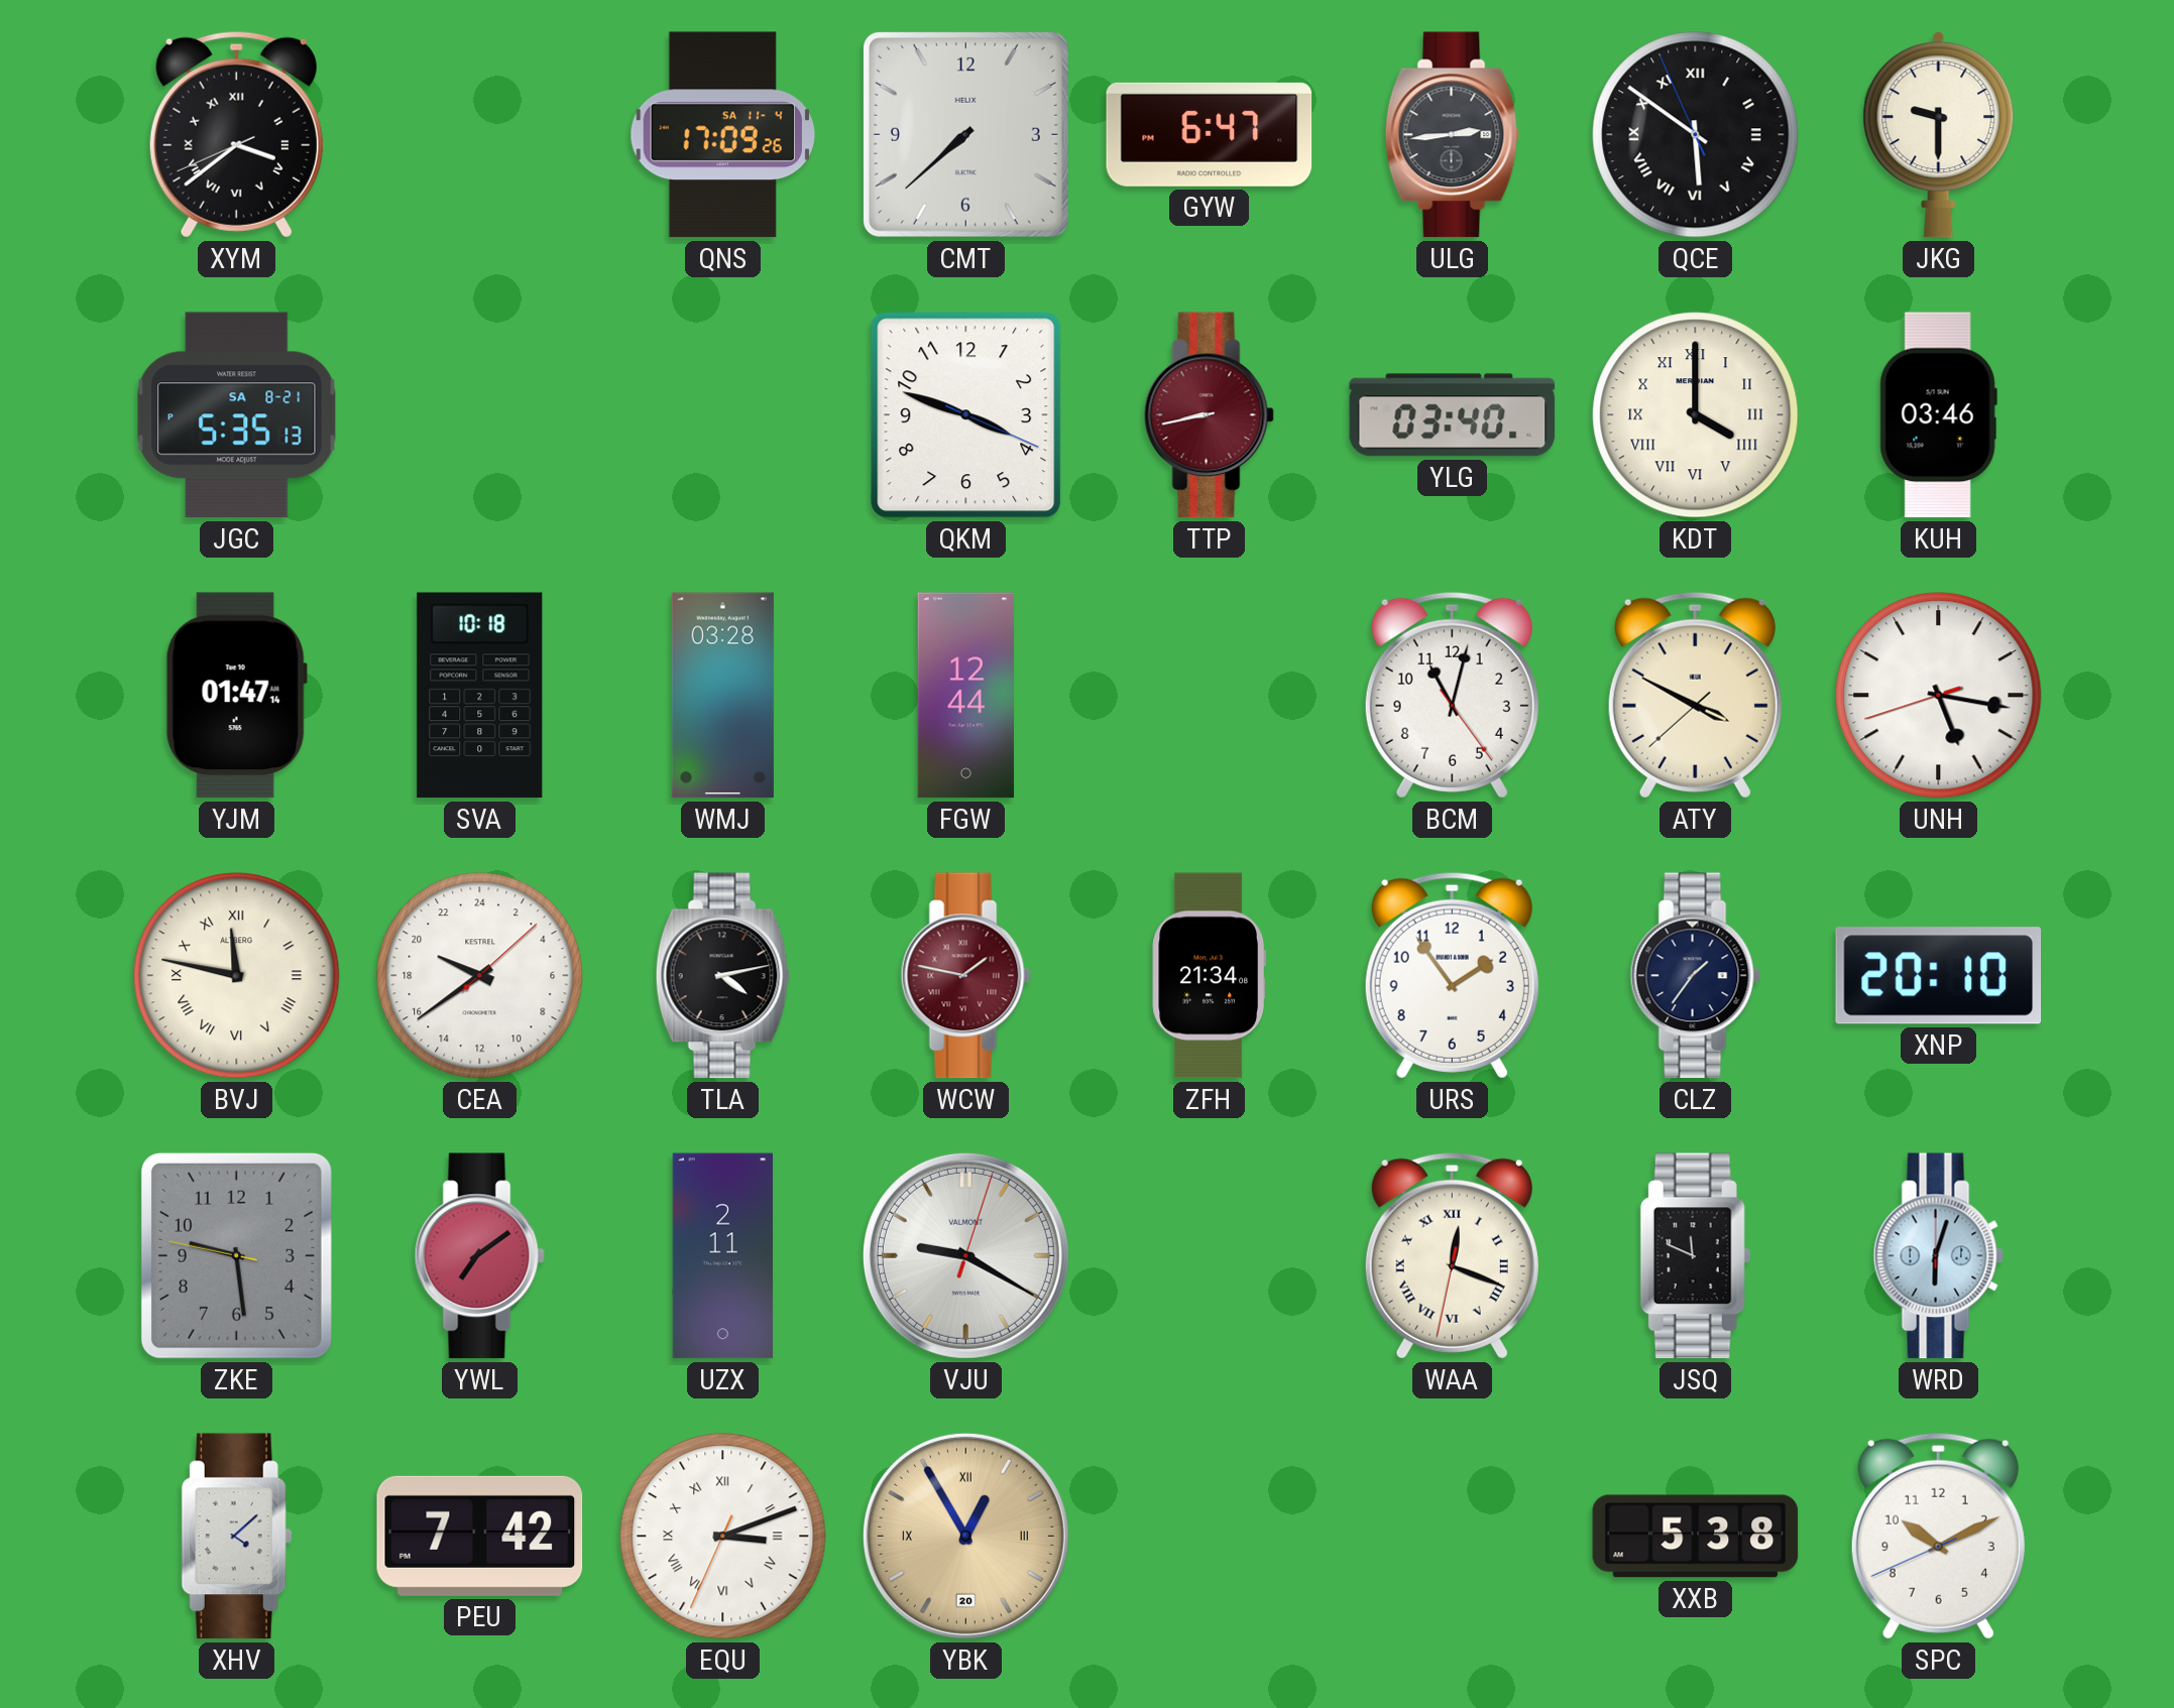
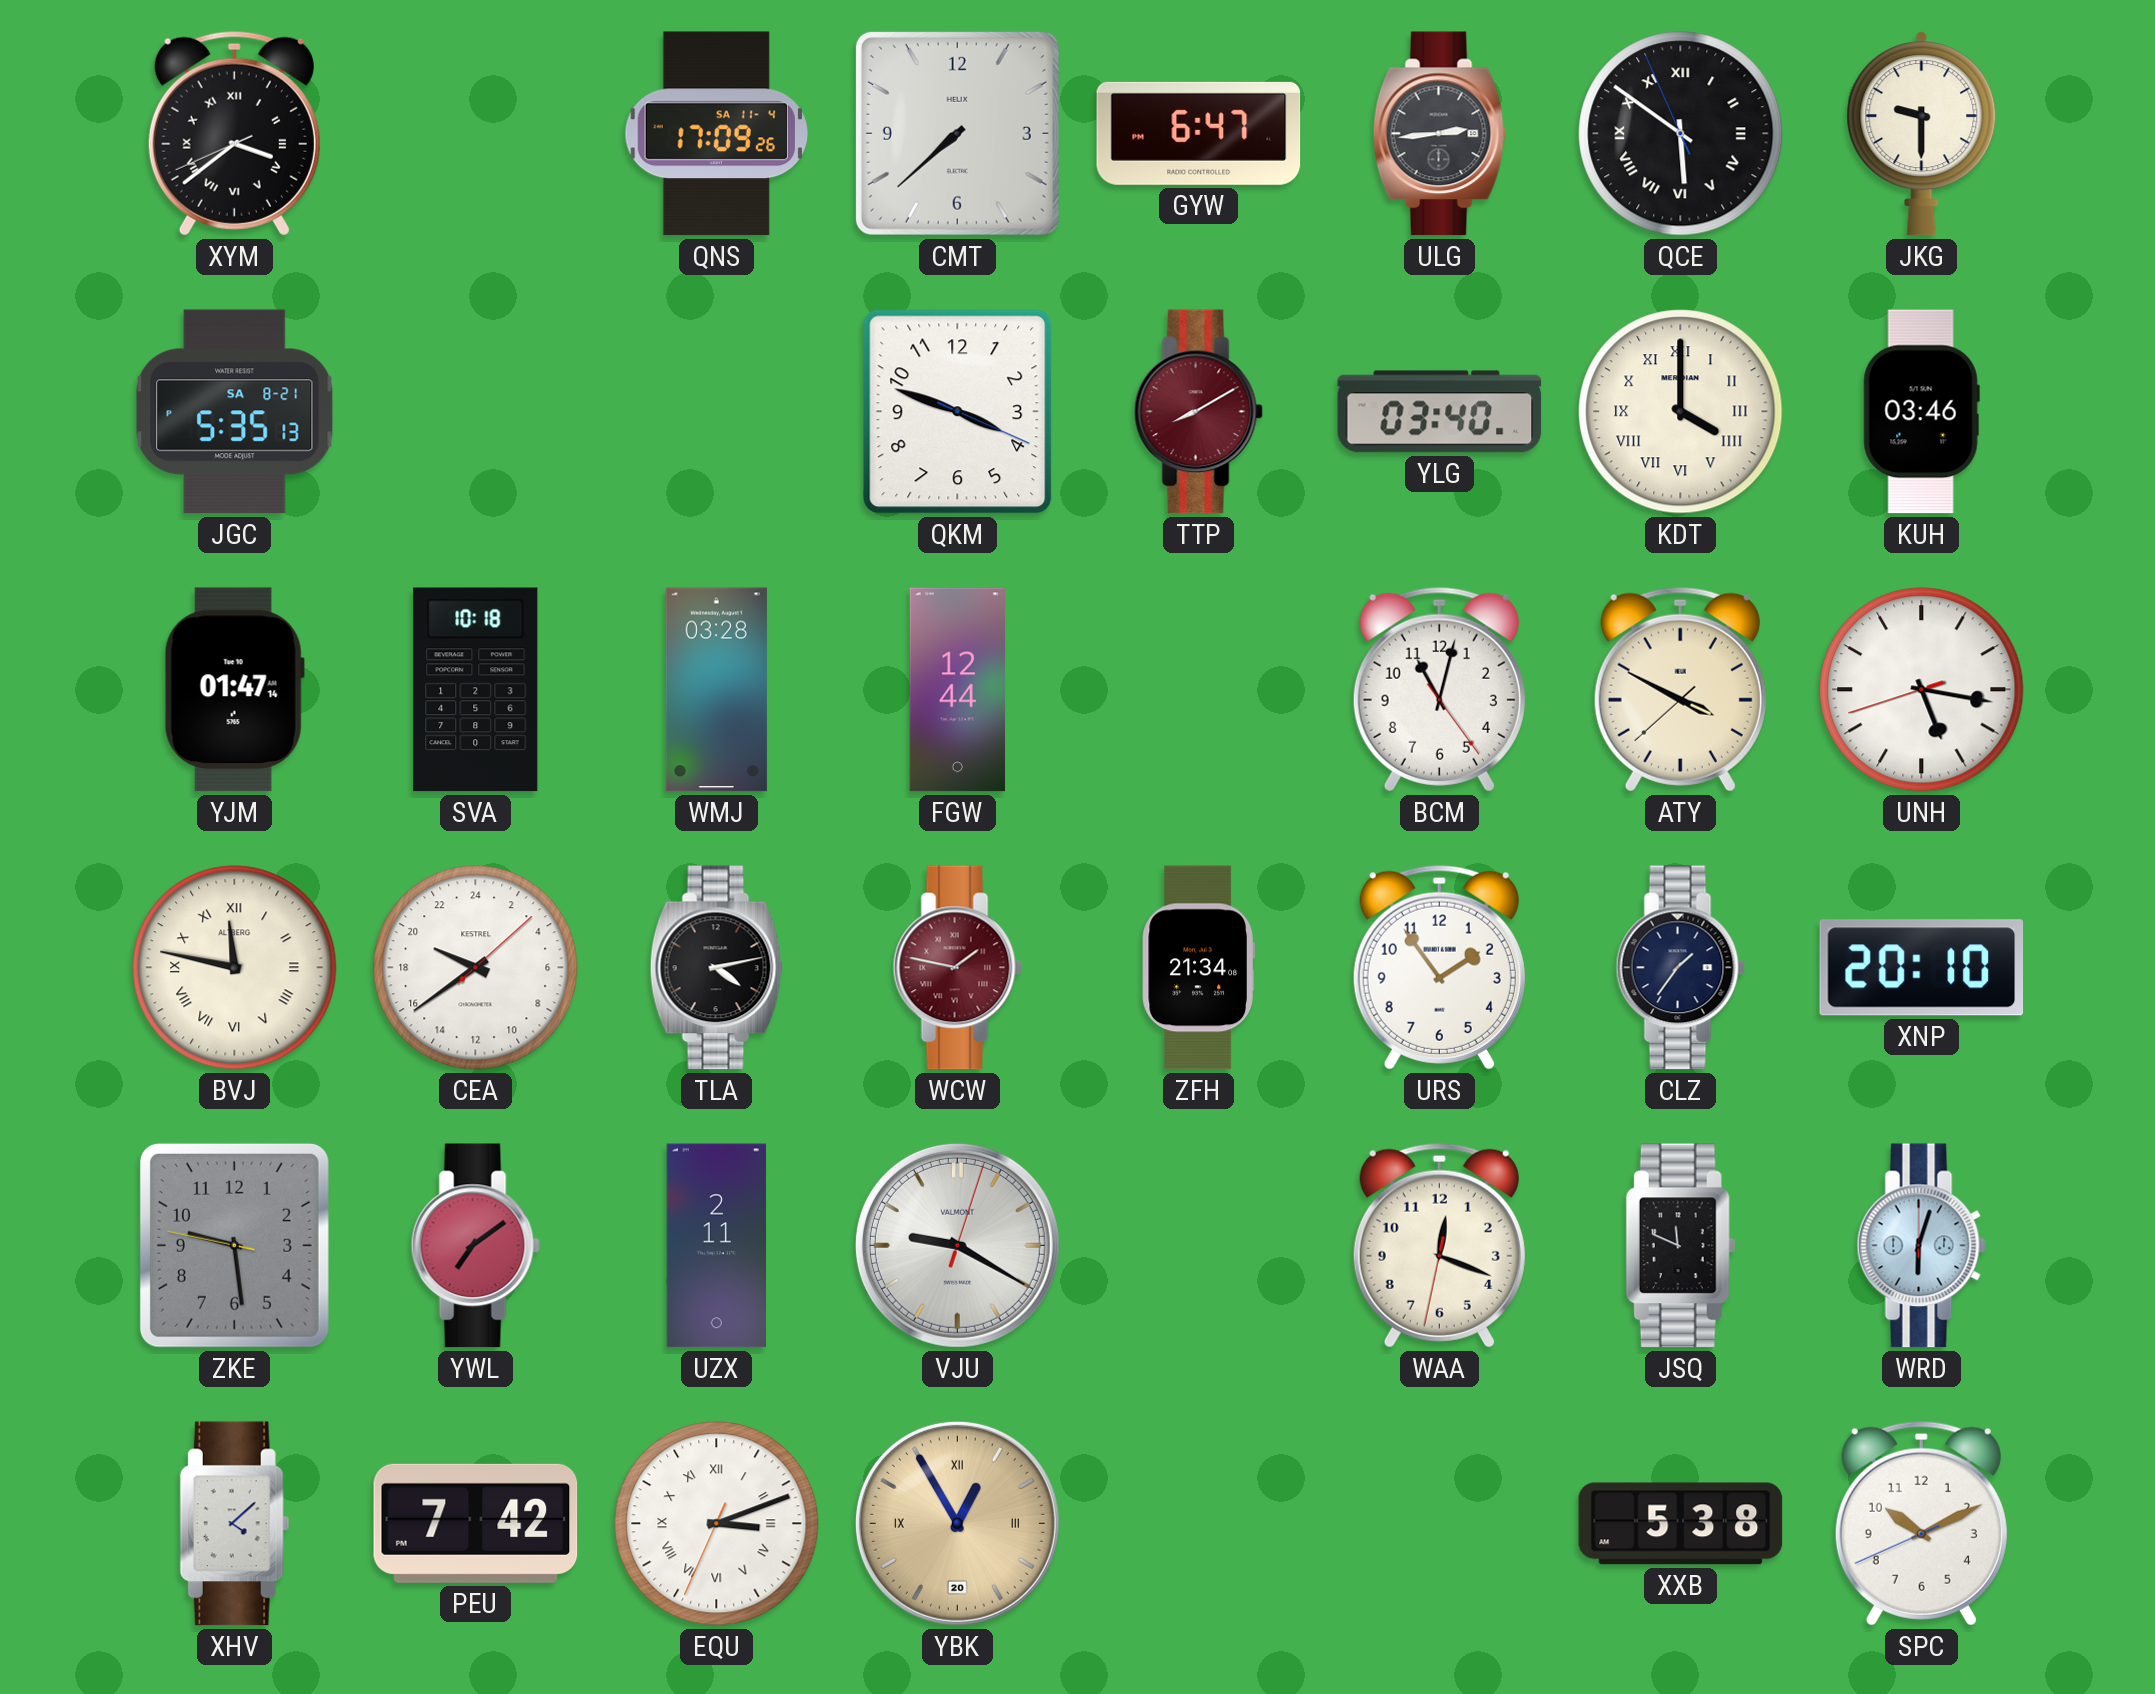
TTP: 8:43 -> 8:10
WAA numerals: Roman -> Arabic
